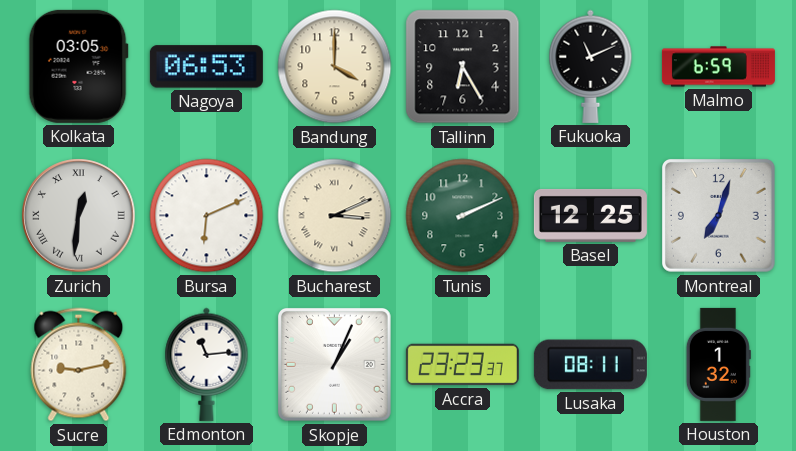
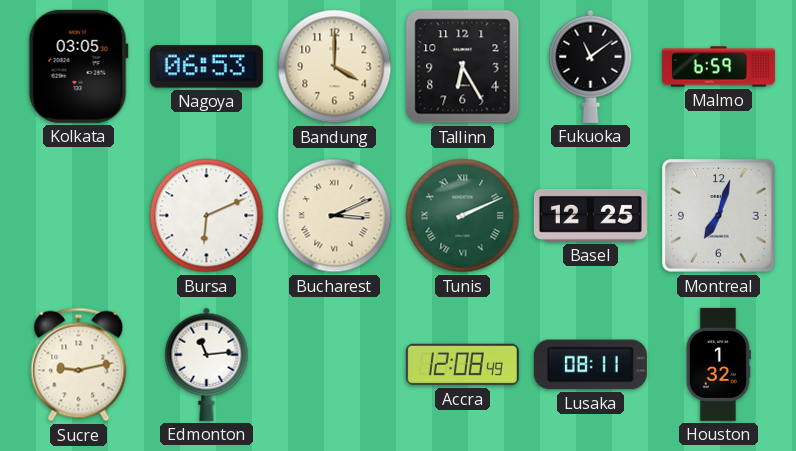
Fukuoka: 11:11 -> 11:09
Zurich: 12:31 -> none
Tunis numerals: Arabic -> Roman
Skopje: 1:04 -> none
Accra: 23:23 -> 12:08
